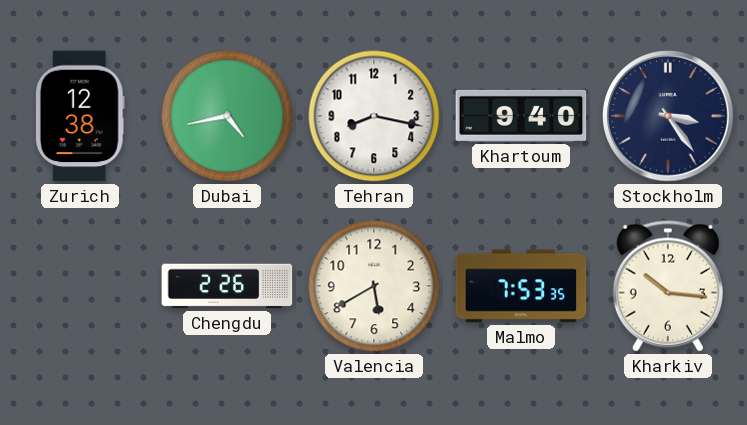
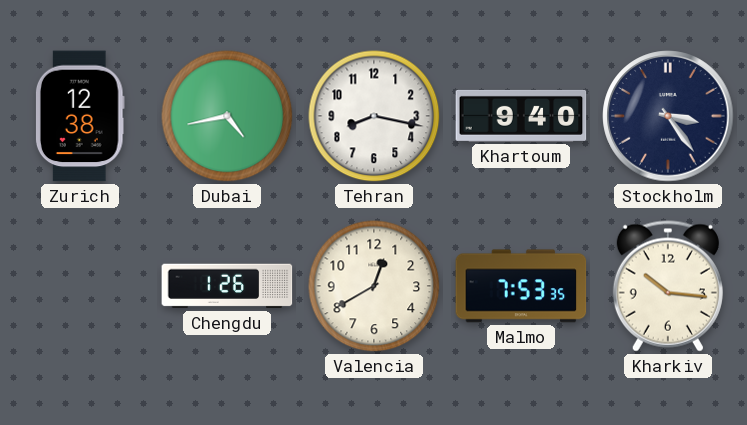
Chengdu: 2:26 -> 1:26
Valencia: 5:40 -> 12:40
